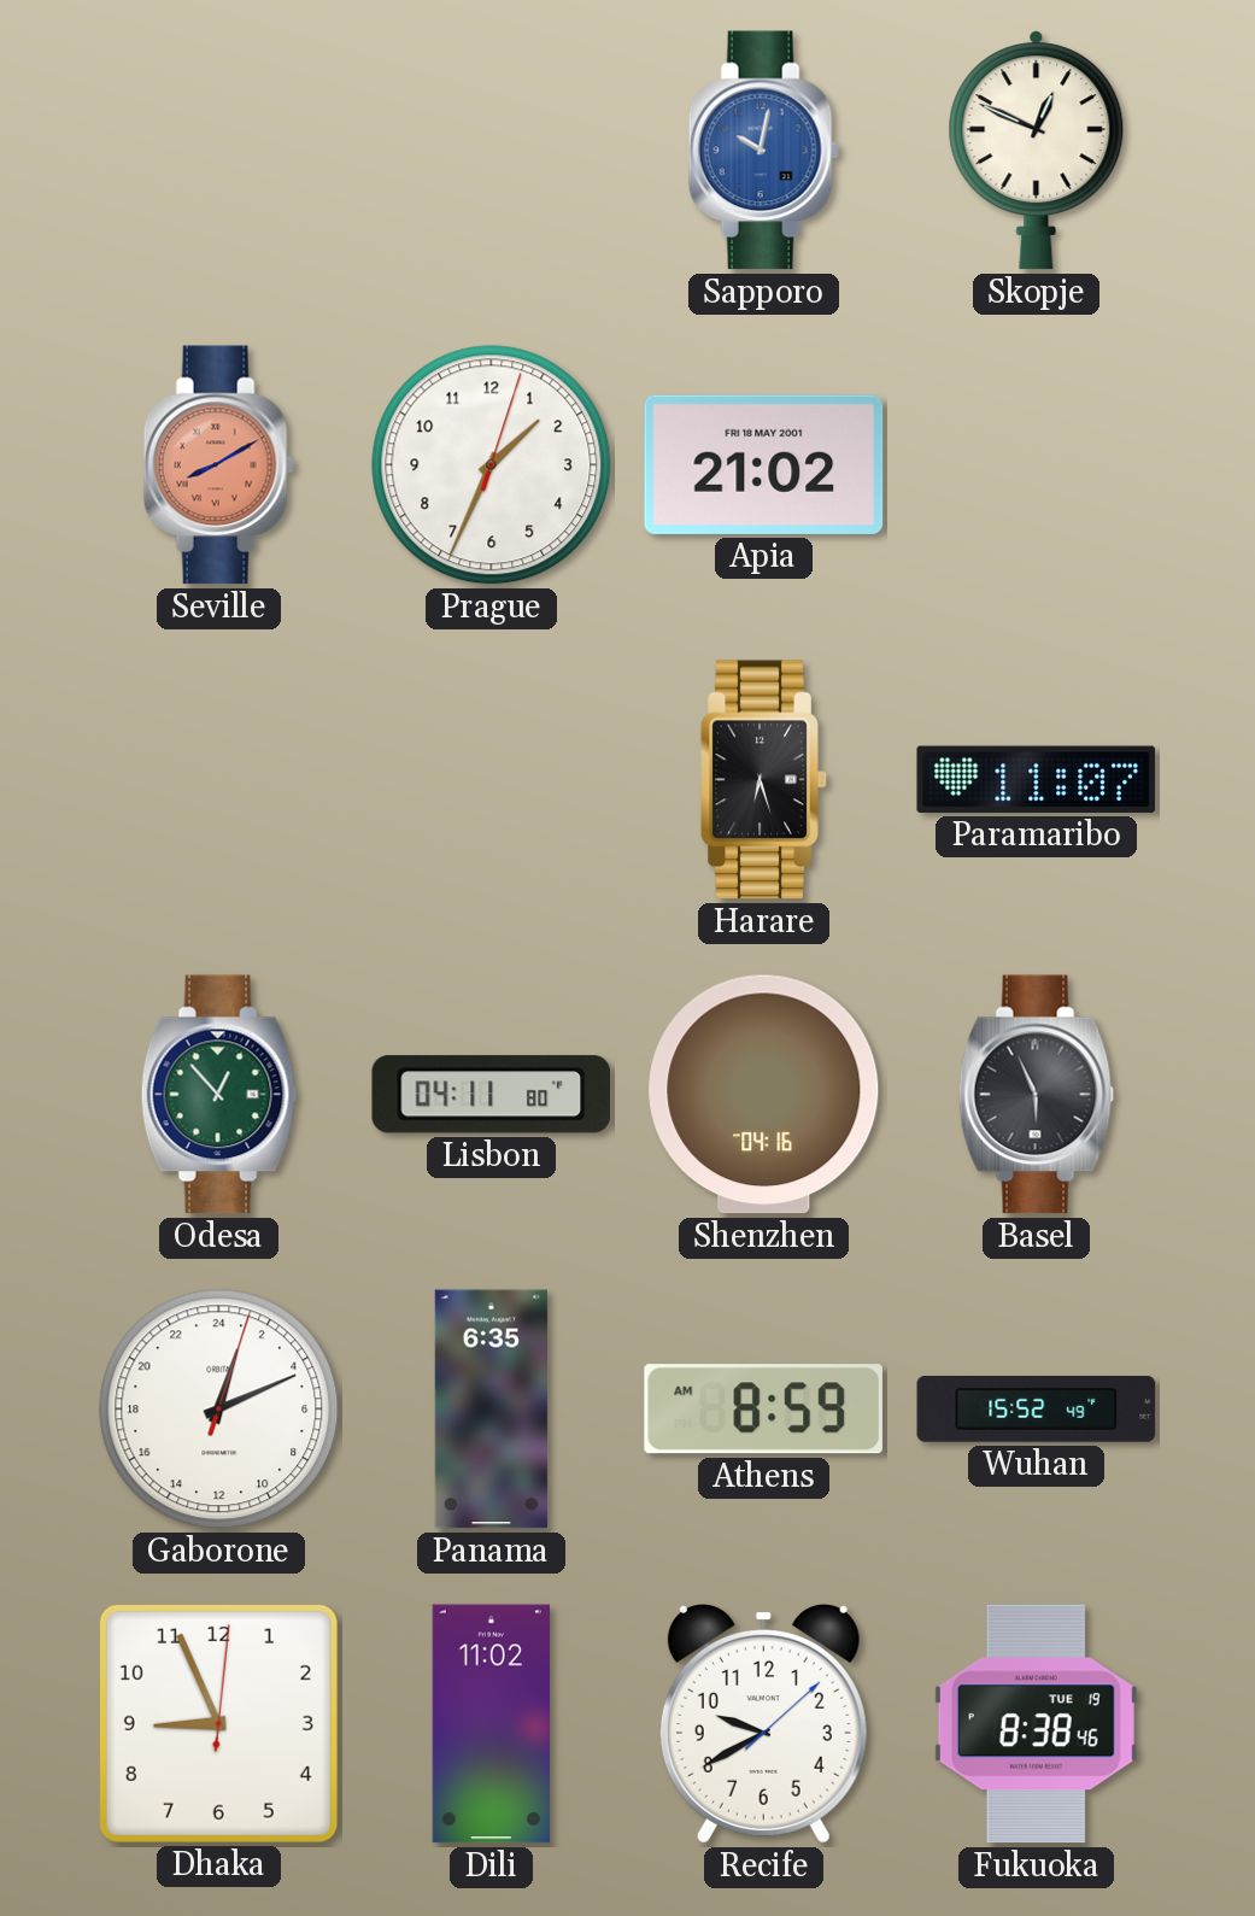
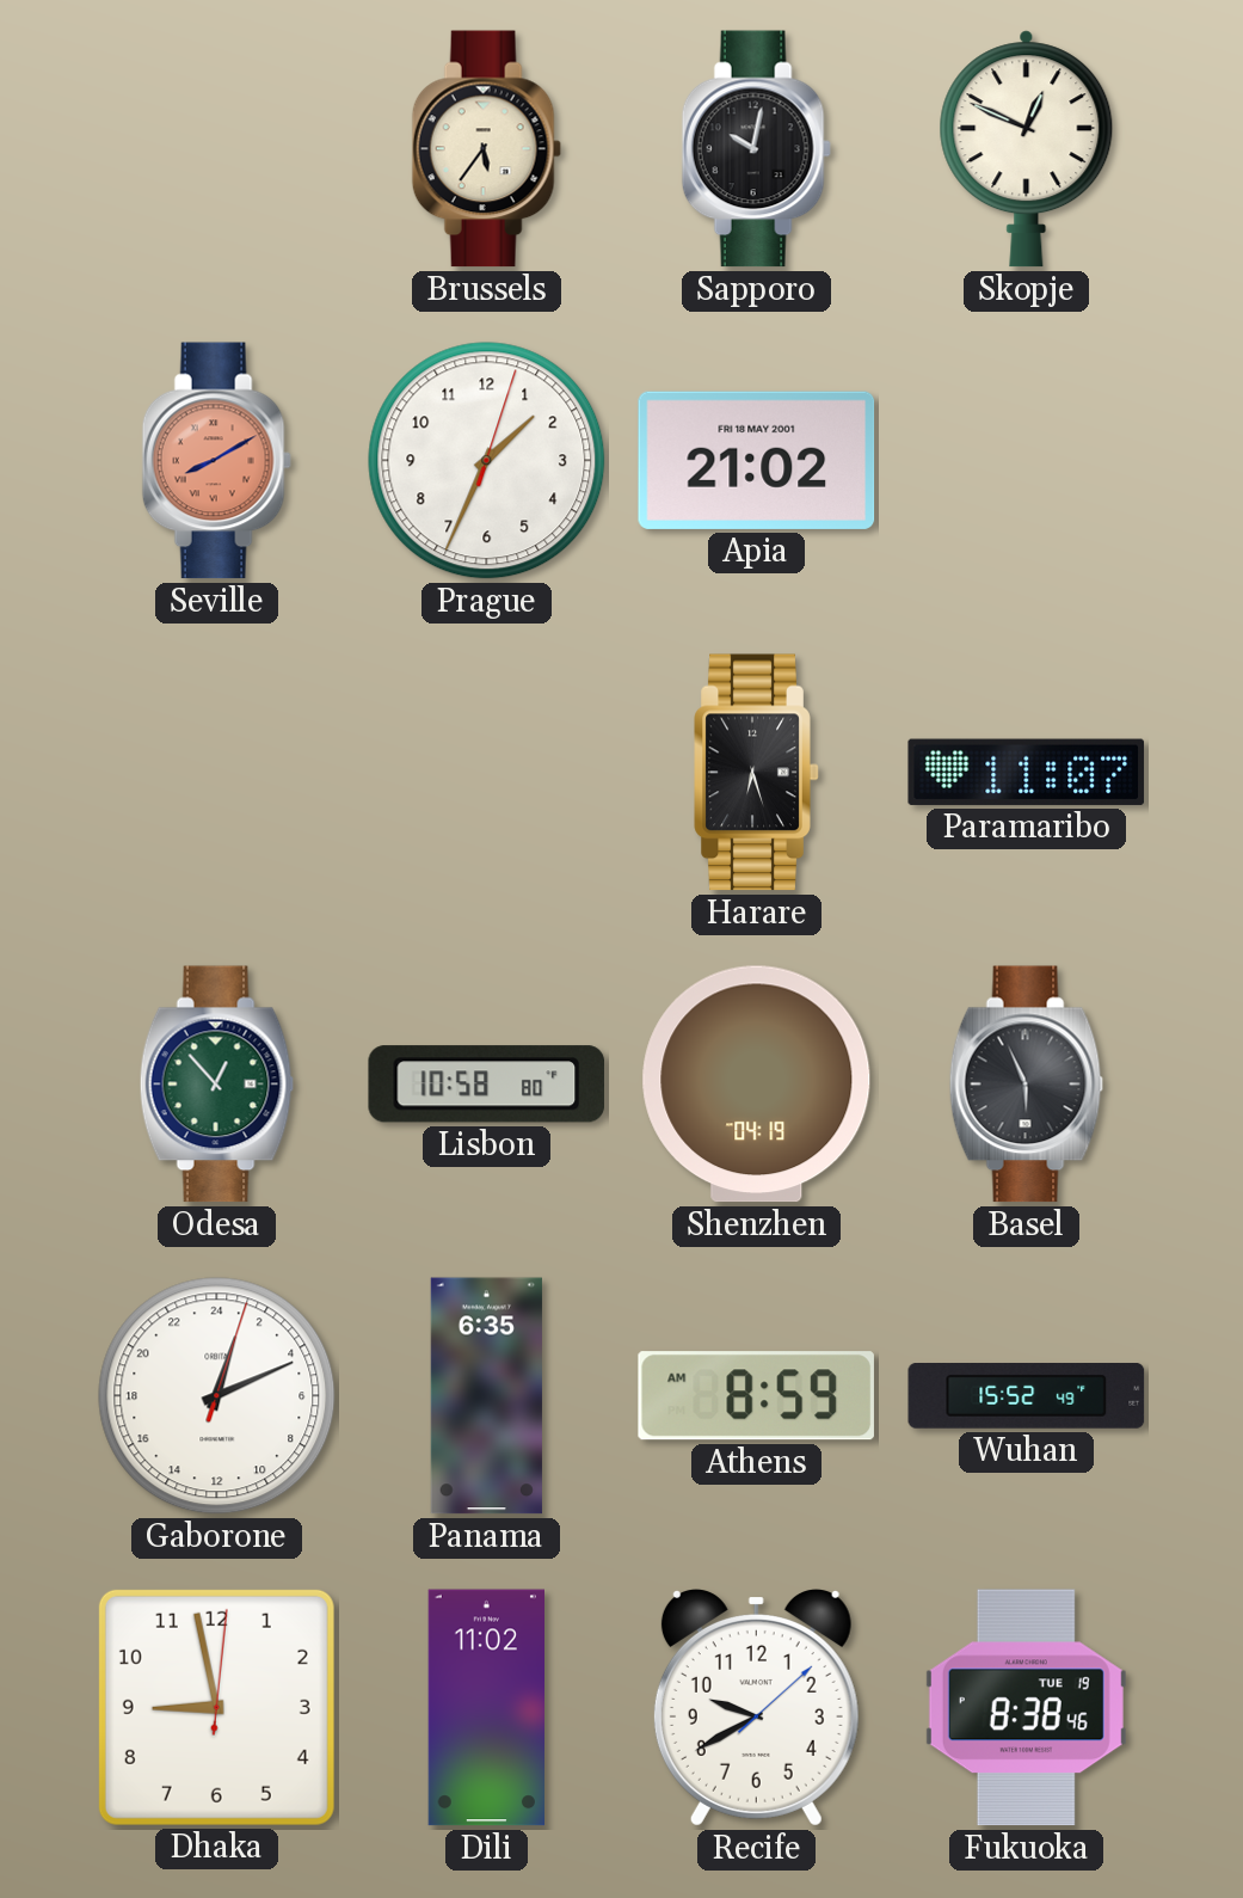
Brussels: none -> 5:36
Sapporo dial: blue -> black
Lisbon: 04:11 -> 10:58
Shenzhen: 04:16 -> 04:19
Dhaka: 8:56 -> 8:58
